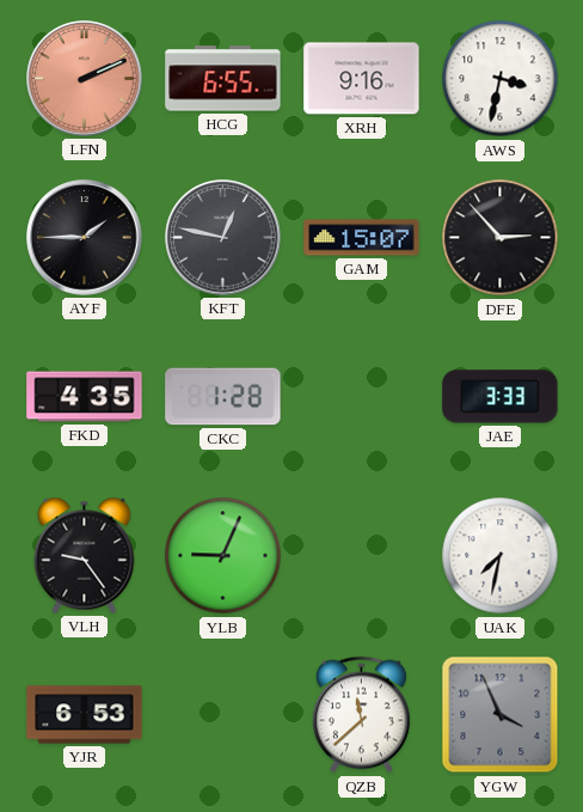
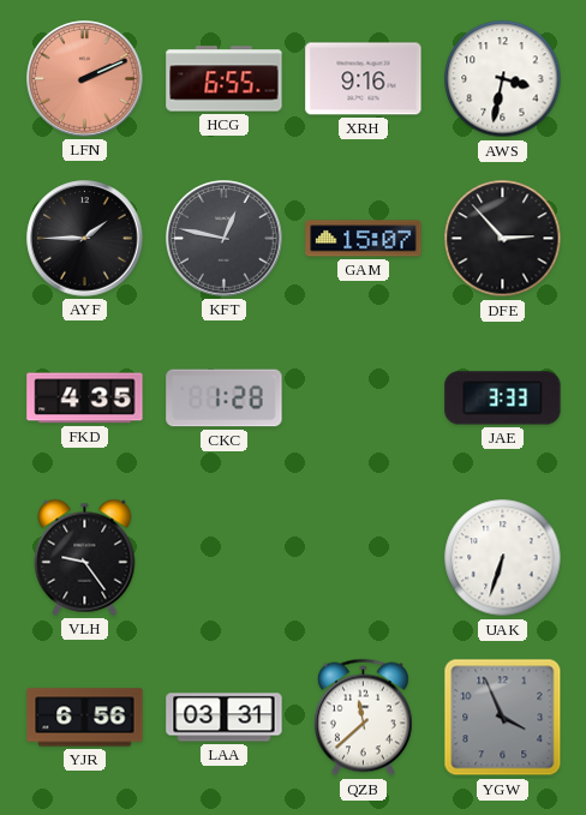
YLB: 9:04 -> none
UAK: 7:32 -> 6:33
YJR: 6:53 -> 6:56
LAA: none -> 03:31
